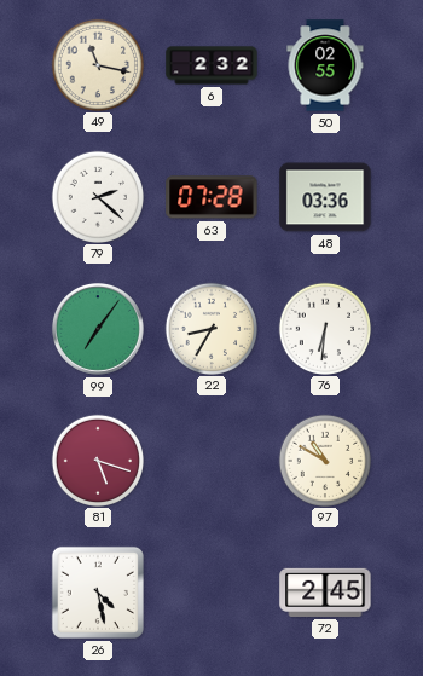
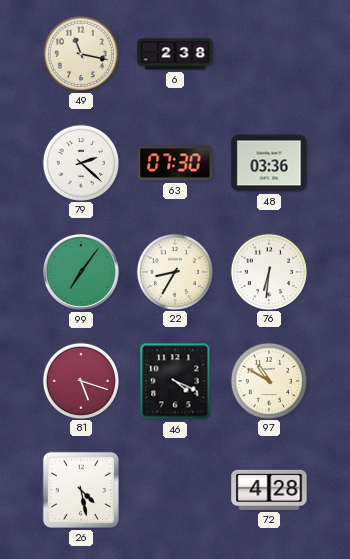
6: 2:32 -> 2:38
50: 02:55 -> none
63: 07:28 -> 07:30
46: none -> 4:19
72: 2:45 -> 4:28
